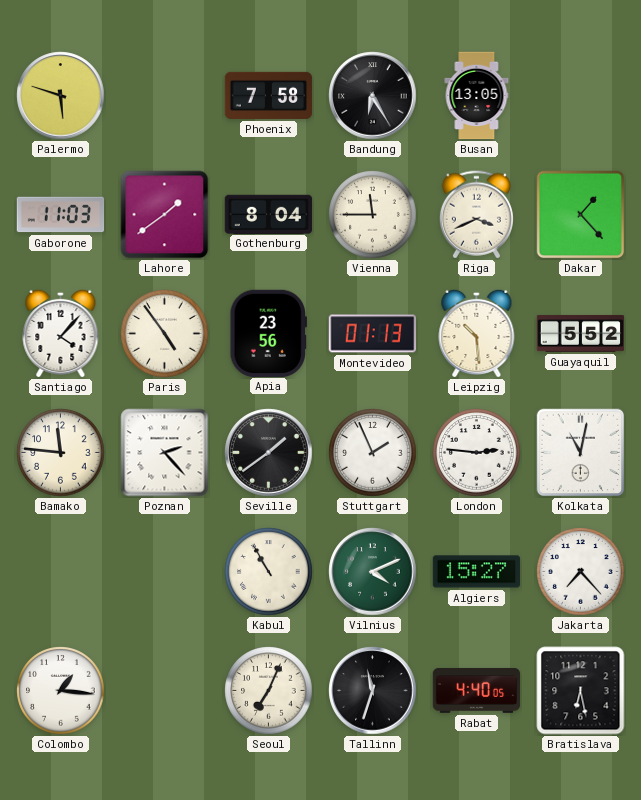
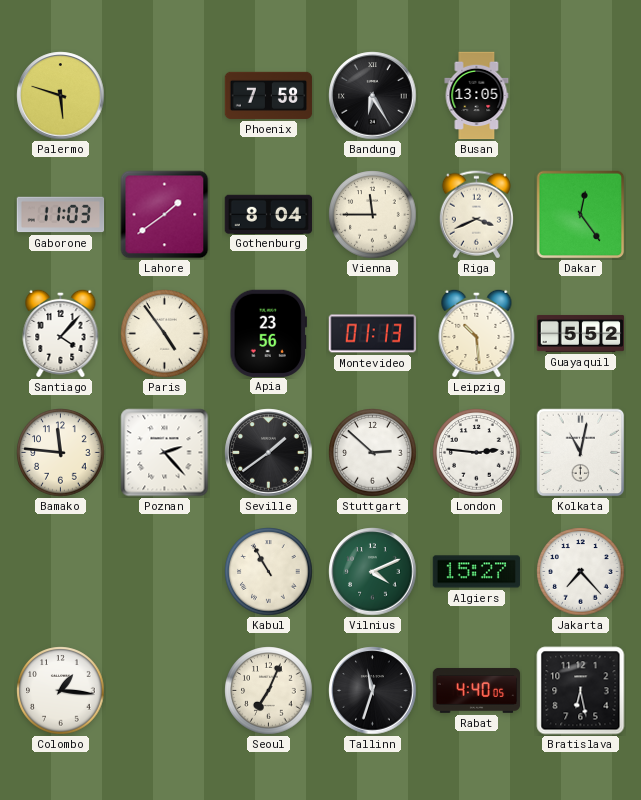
Dakar: 1:23 -> 12:24
Stuttgart: 1:56 -> 2:52
